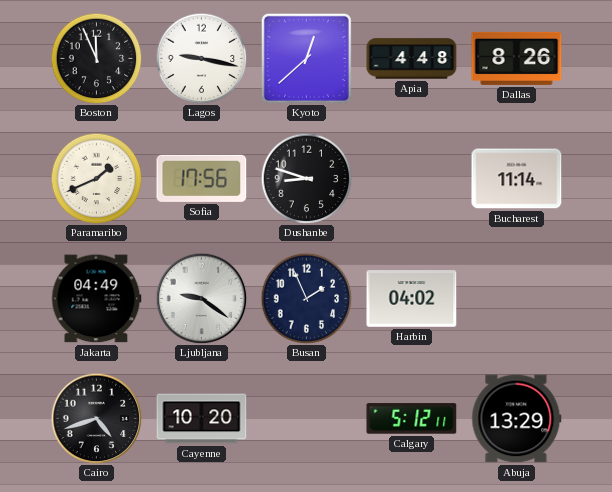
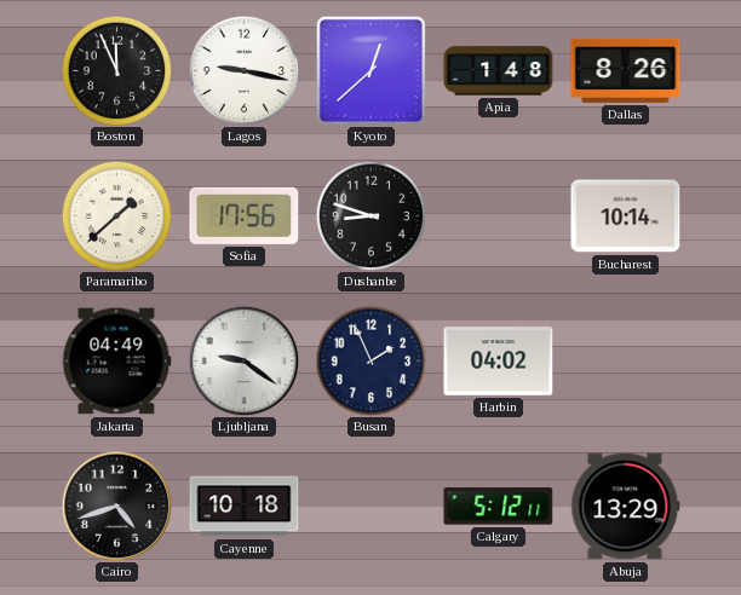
Apia: 4:48 -> 1:48
Paramaribo: 1:41 -> 1:38
Bucharest: 11:14 -> 10:14
Cayenne: 10:20 -> 10:18
